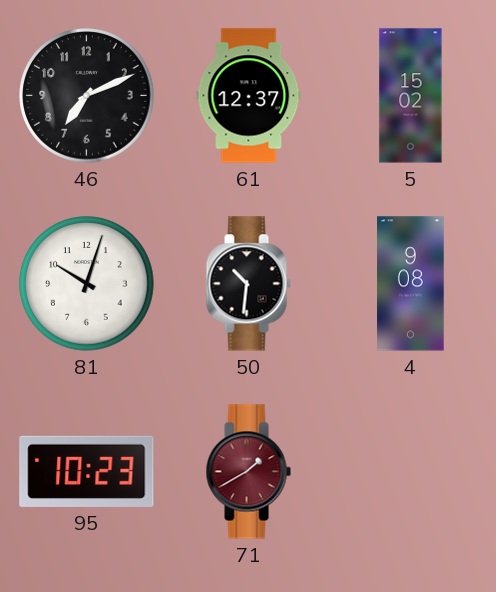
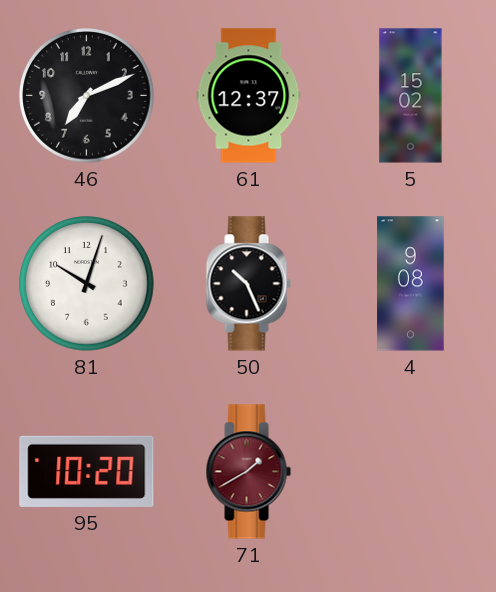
50: 10:31 -> 10:26
95: 10:23 -> 10:20
